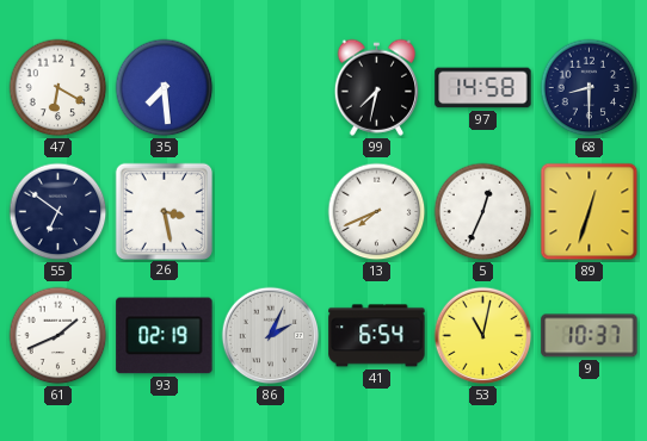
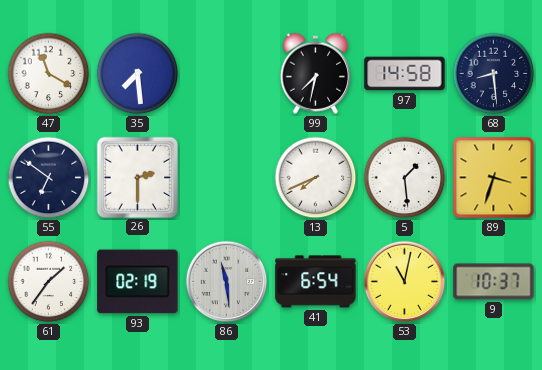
47: 6:20 -> 11:20
68: 8:30 -> 8:29
26: 3:28 -> 2:30
5: 12:34 -> 1:29
89: 12:33 -> 3:33
61: 1:41 -> 1:36
86: 2:04 -> 11:29
